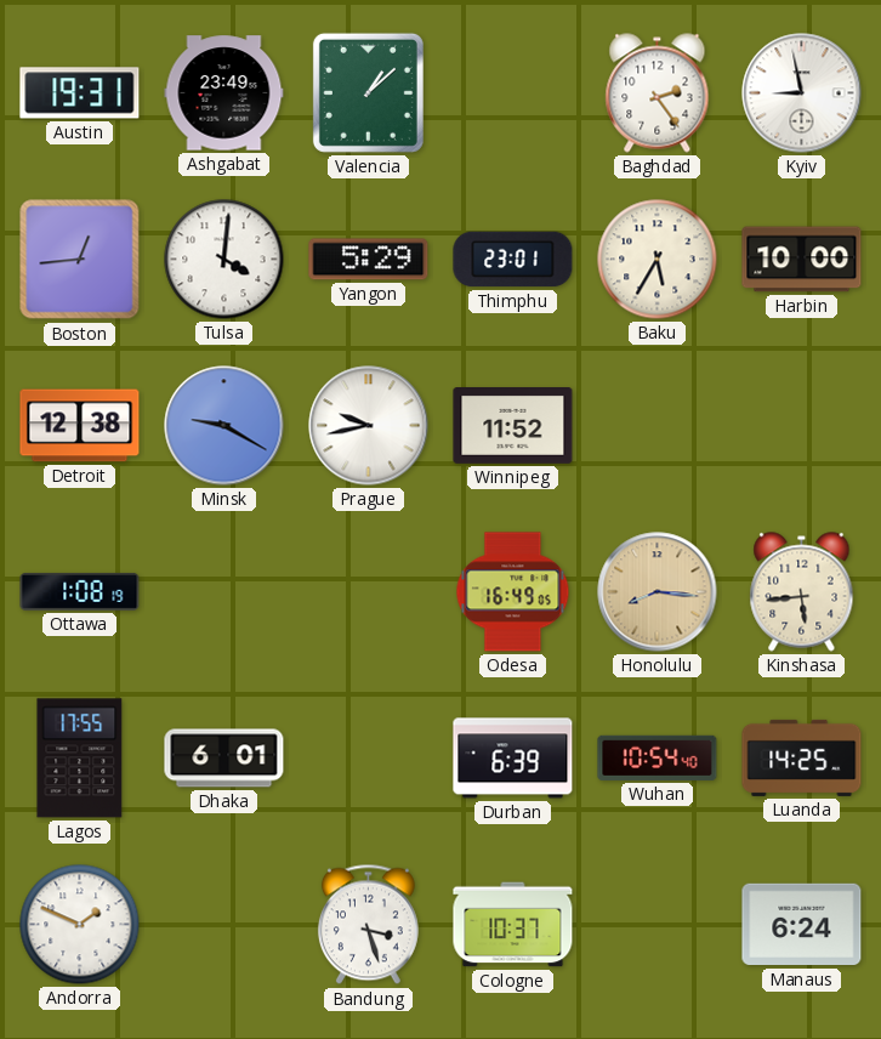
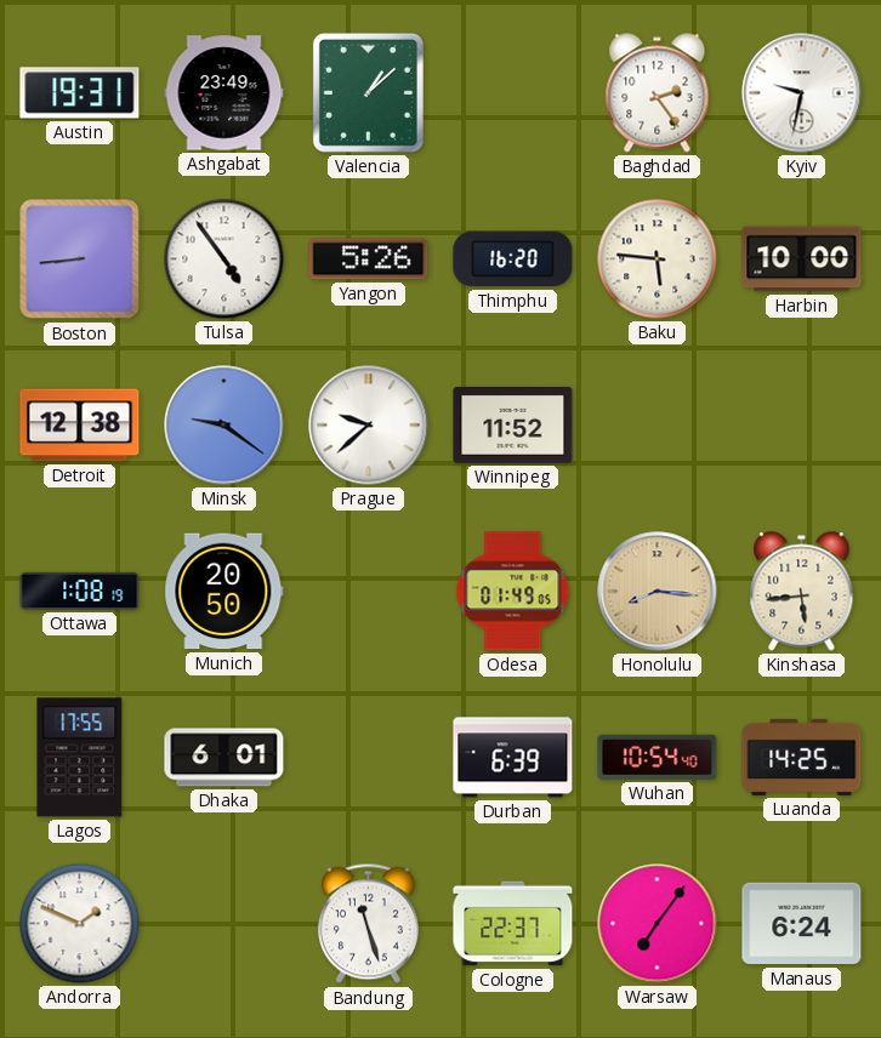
Kyiv: 8:58 -> 9:32
Boston: 12:44 -> 8:44
Tulsa: 4:01 -> 4:54
Yangon: 5:29 -> 5:26
Thimphu: 23:01 -> 16:20
Baku: 5:35 -> 5:46
Minsk: 9:20 -> 9:21
Prague: 9:43 -> 9:38
Munich: none -> 20:50
Odesa: 16:49 -> 01:49
Bandung: 3:27 -> 11:27
Cologne: 10:37 -> 22:37
Warsaw: none -> 7:06
